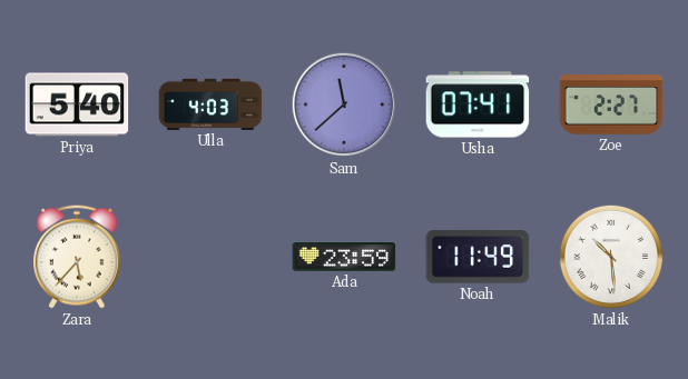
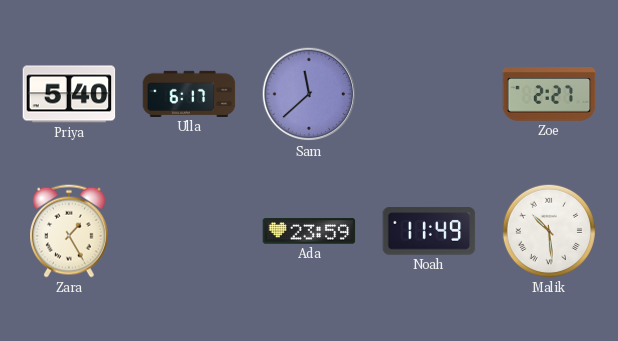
Ulla: 4:03 -> 6:17
Usha: 07:41 -> none
Zara: 5:37 -> 1:25
